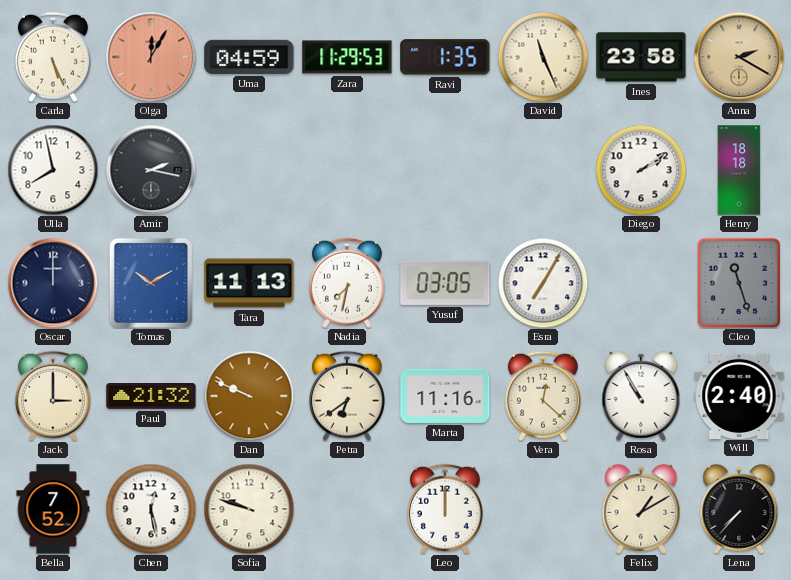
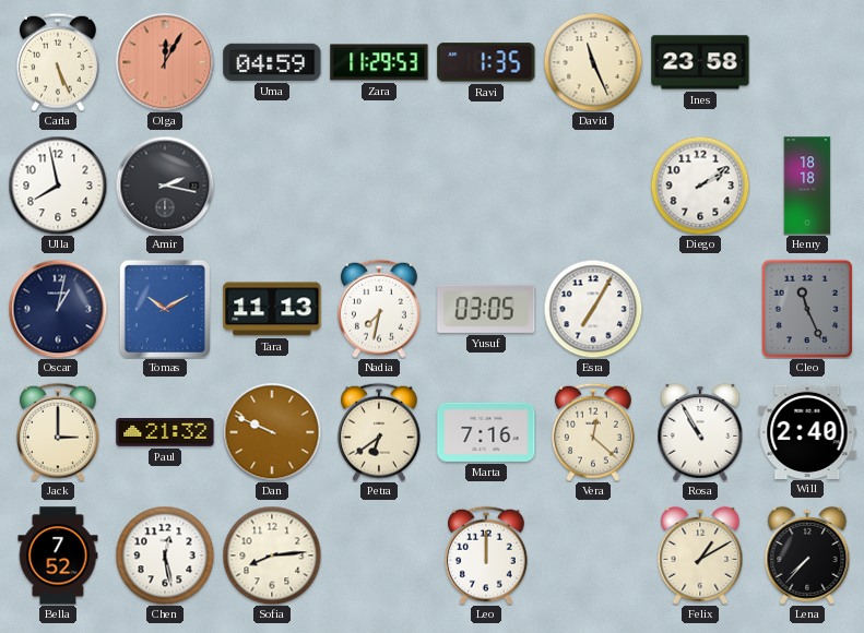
Anna: 2:20 -> none
Oscar: 12:00 -> 1:02
Cleo: 11:27 -> 11:26
Marta: 11:16 -> 7:16
Sofia: 9:48 -> 8:14
